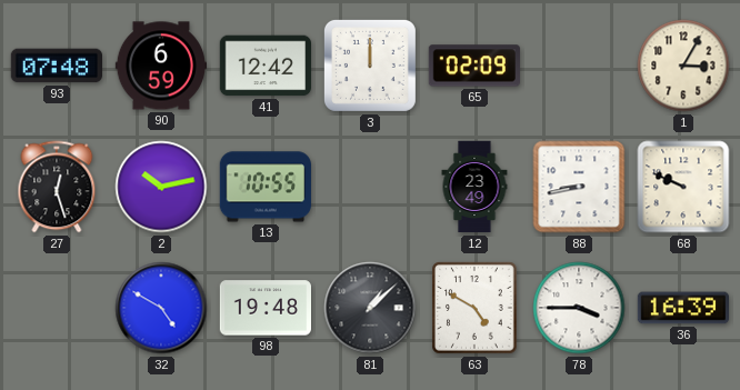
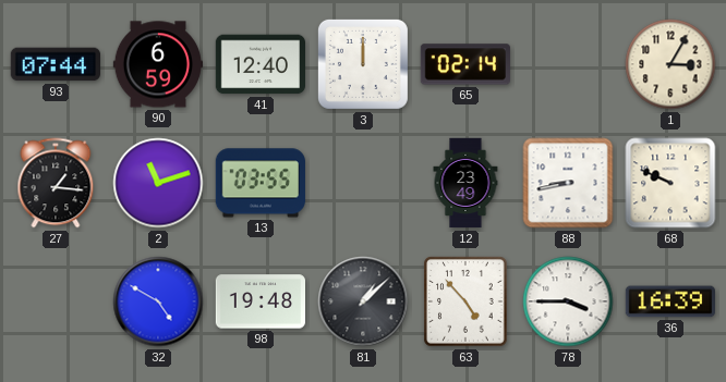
93: 07:48 -> 07:44
41: 12:42 -> 12:40
65: 02:09 -> 02:14
27: 12:27 -> 1:16
2: 10:13 -> 11:12
13: 10:55 -> 03:55
63: 4:50 -> 4:53
